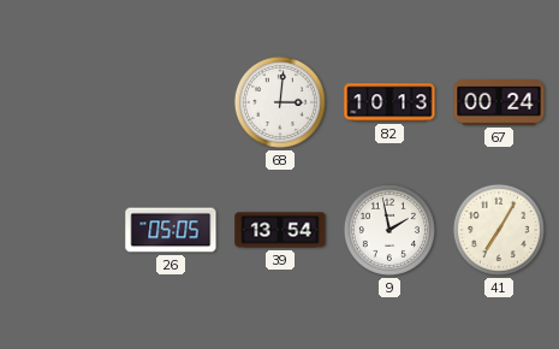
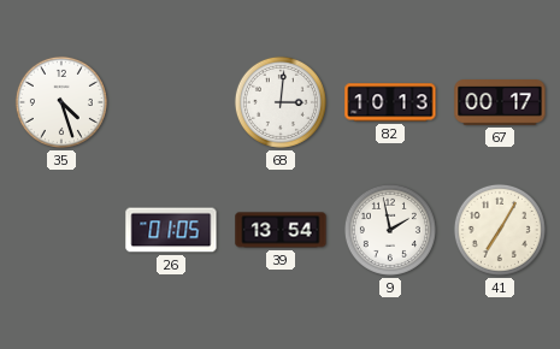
35: none -> 4:27
67: 00:24 -> 00:17
26: 05:05 -> 01:05
